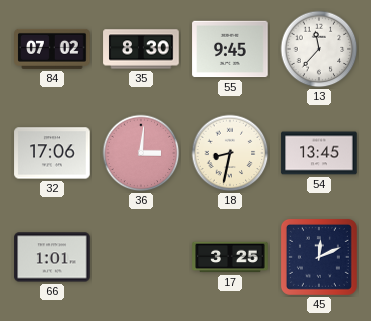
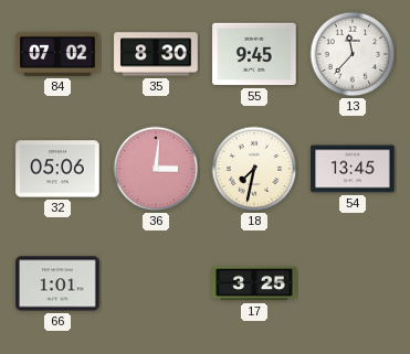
32: 17:06 -> 05:06
18: 8:32 -> 7:32
45: 12:11 -> none
